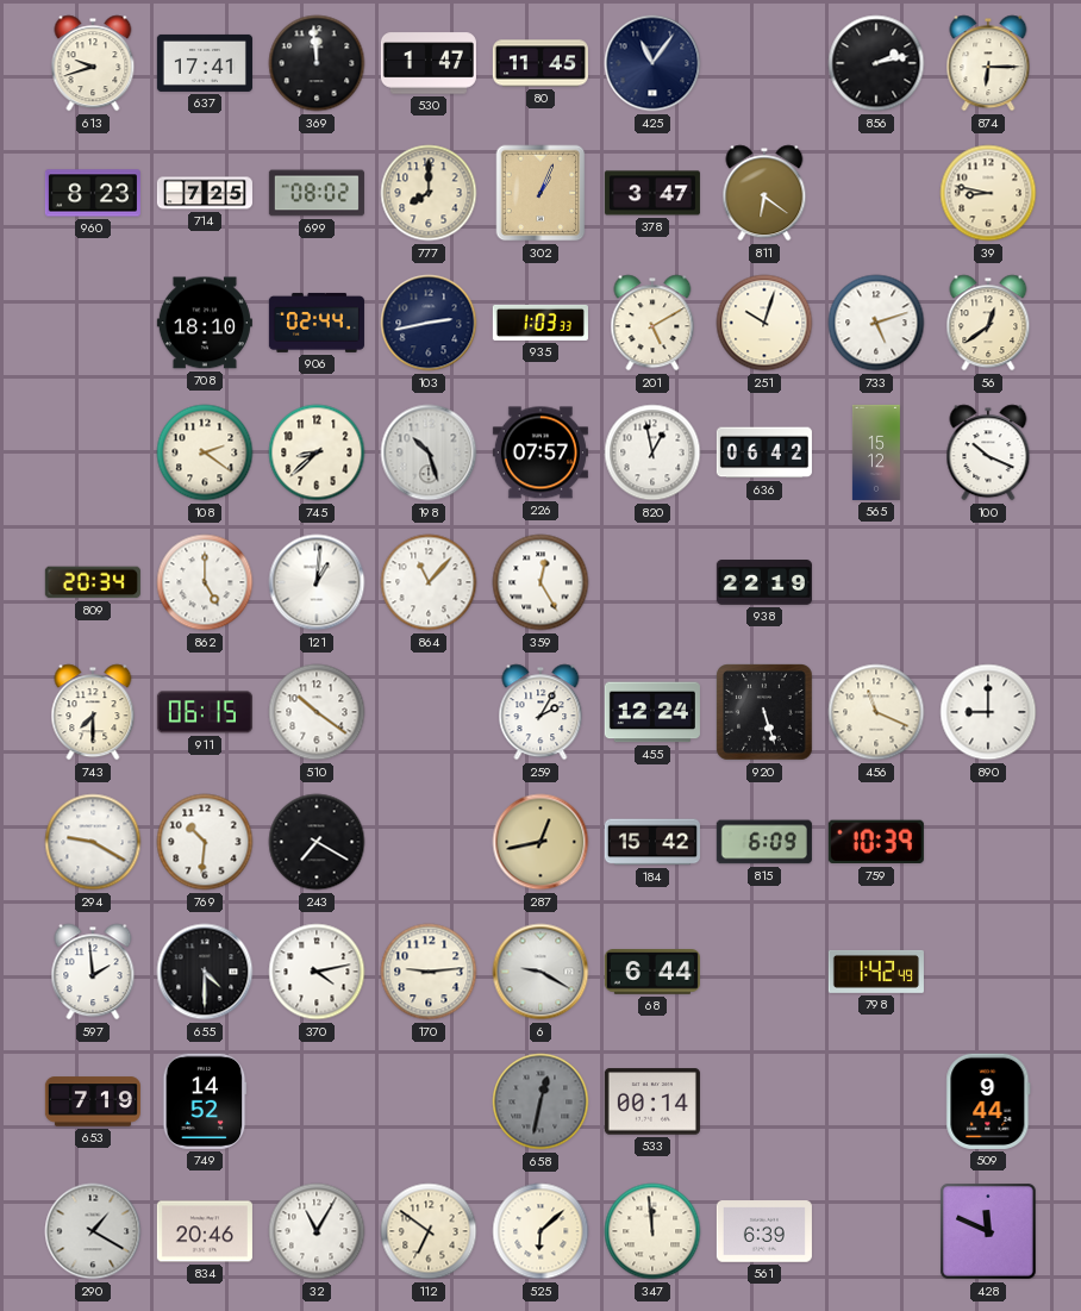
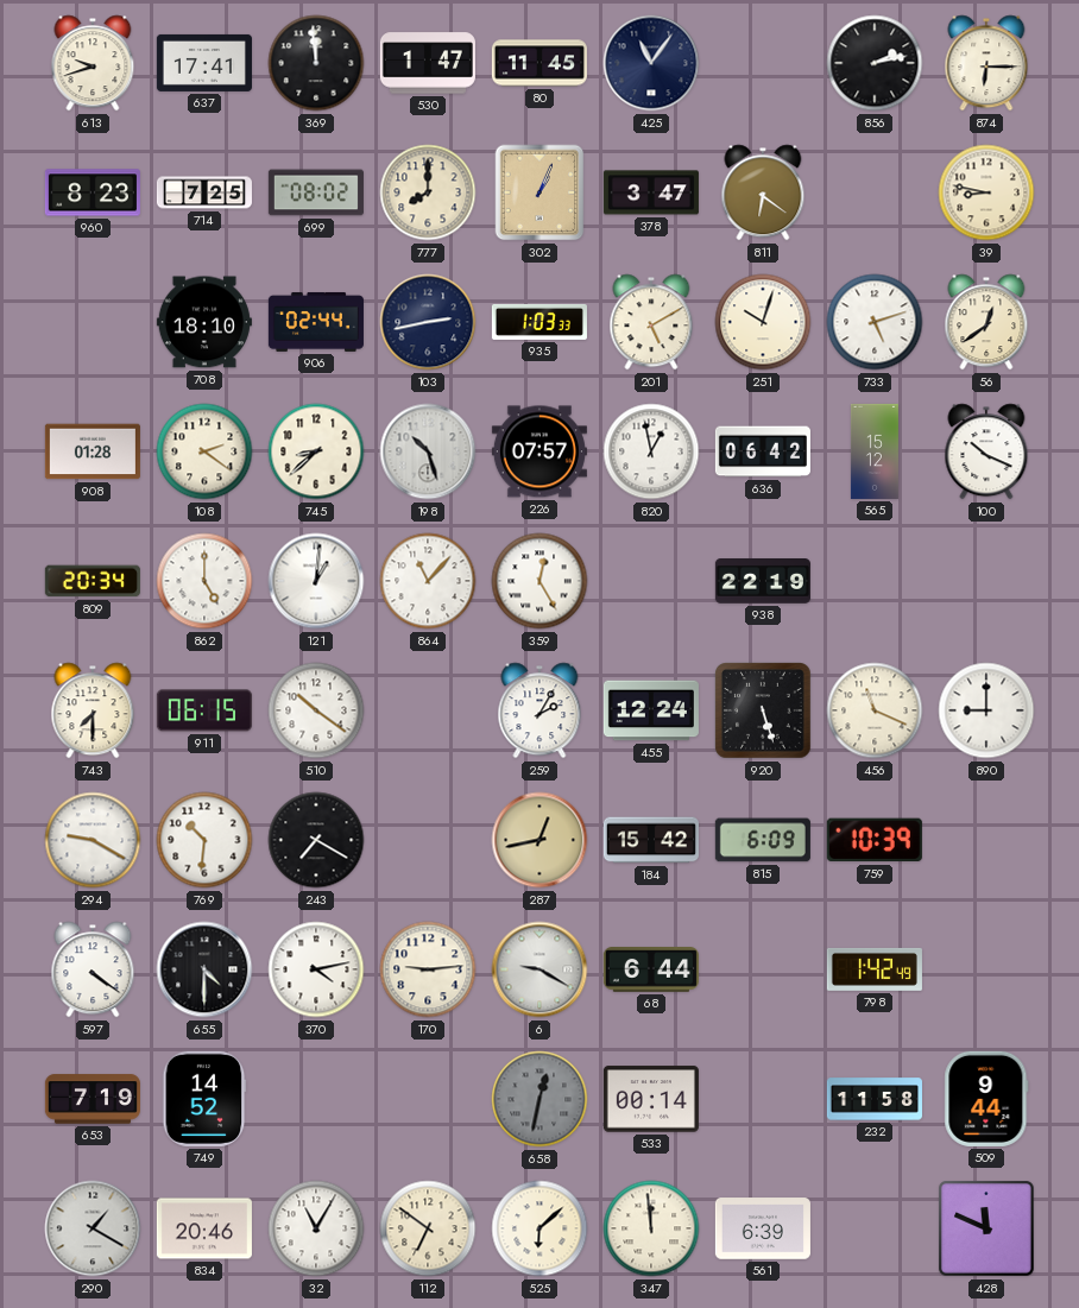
908: none -> 01:28
597: 1:59 -> 4:21
232: none -> 11:58
